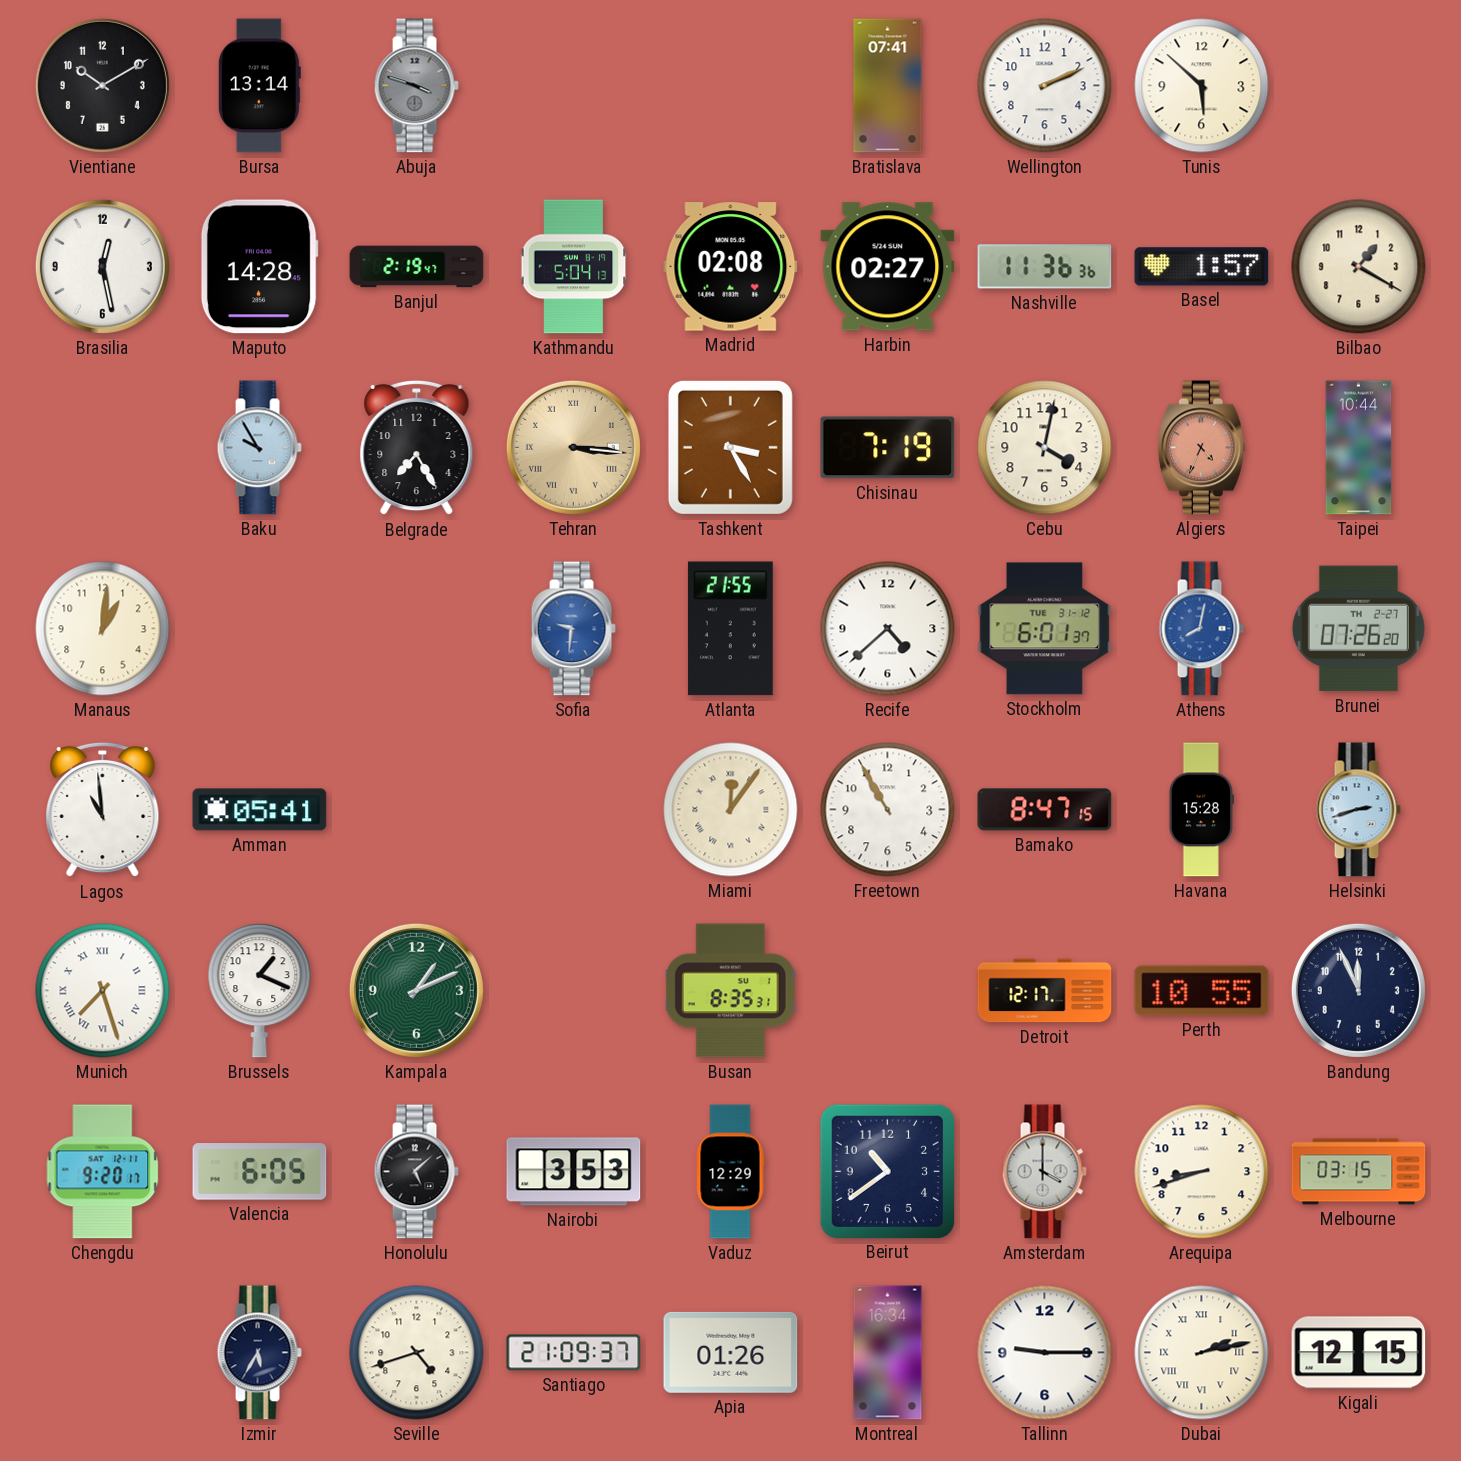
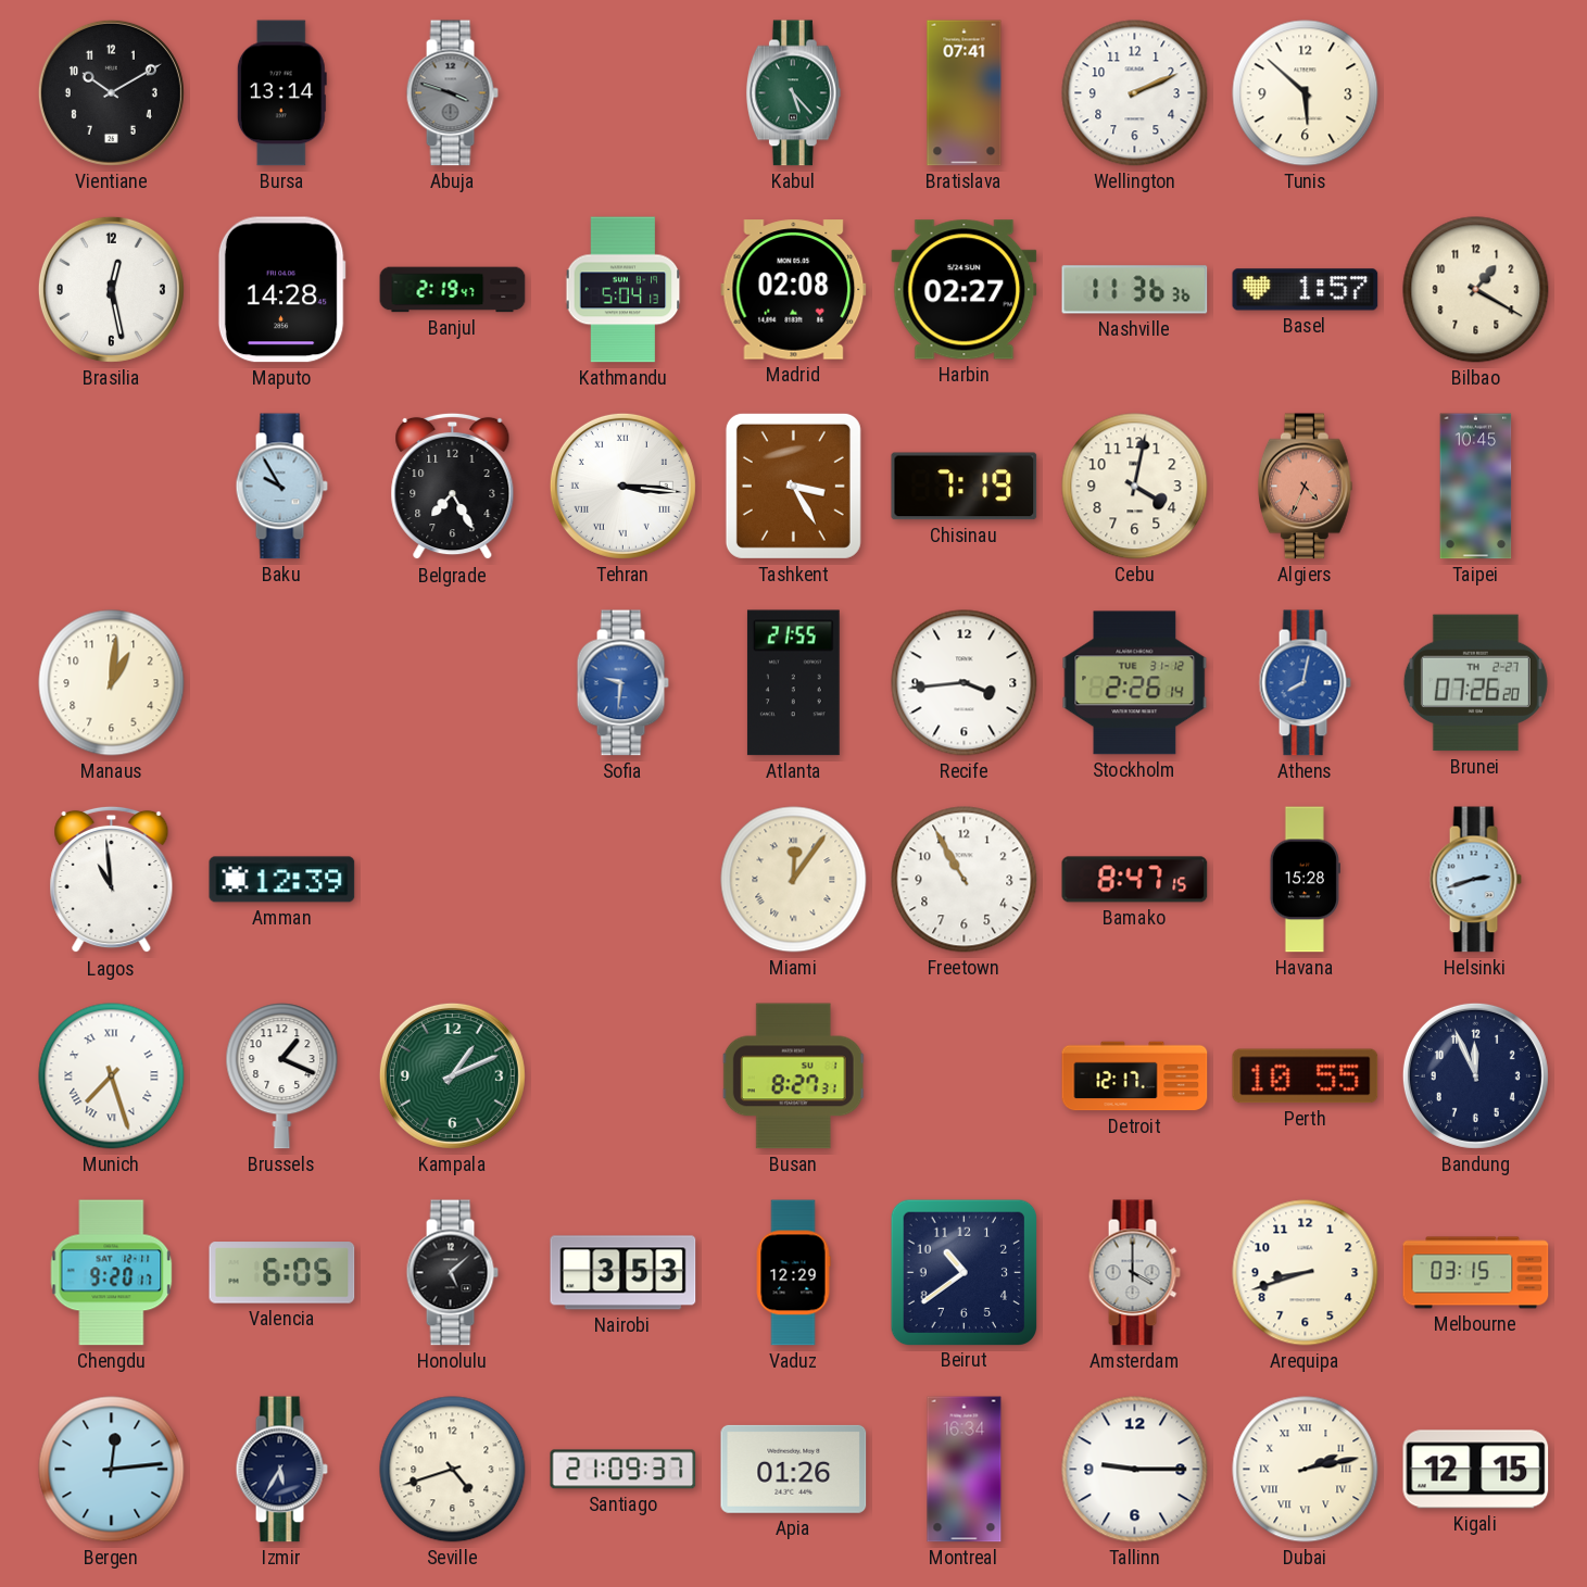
Kabul: none -> 5:23
Tehran dial: champagne -> white
Taipei: 10:44 -> 10:45
Recife: 4:38 -> 3:44
Stockholm: 6:01 -> 2:26
Amman: 05:41 -> 12:39
Busan: 8:35 -> 8:27
Bergen: none -> 12:14
